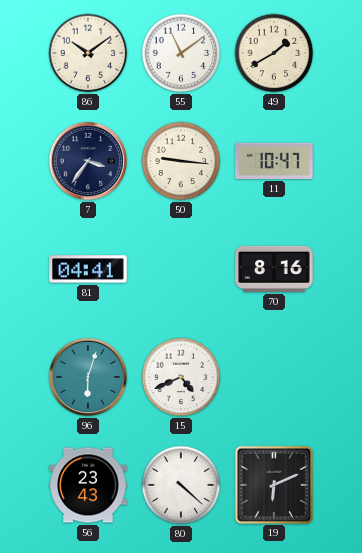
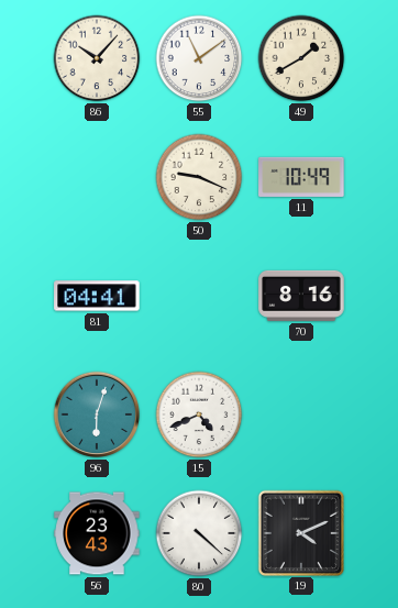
86: 10:09 -> 10:07
7: 3:36 -> none
50: 9:16 -> 9:19
11: 10:47 -> 10:49
19: 6:11 -> 4:11
